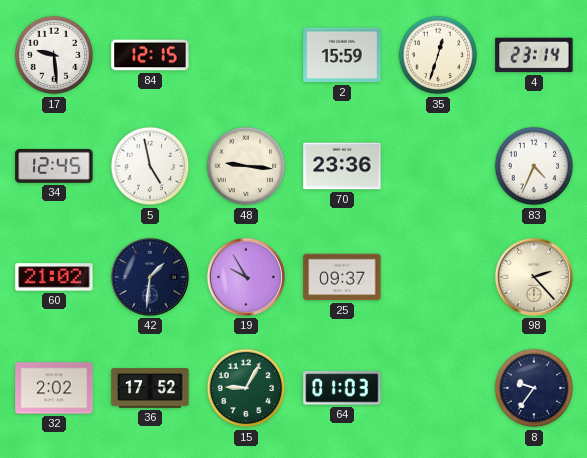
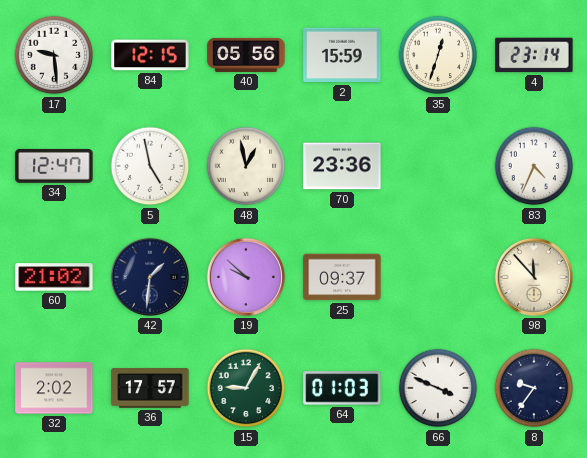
40: none -> 05:56
34: 12:45 -> 12:47
48: 9:16 -> 12:58
19: 9:55 -> 9:52
98: 2:23 -> 11:53
36: 17:52 -> 17:57
66: none -> 3:49
